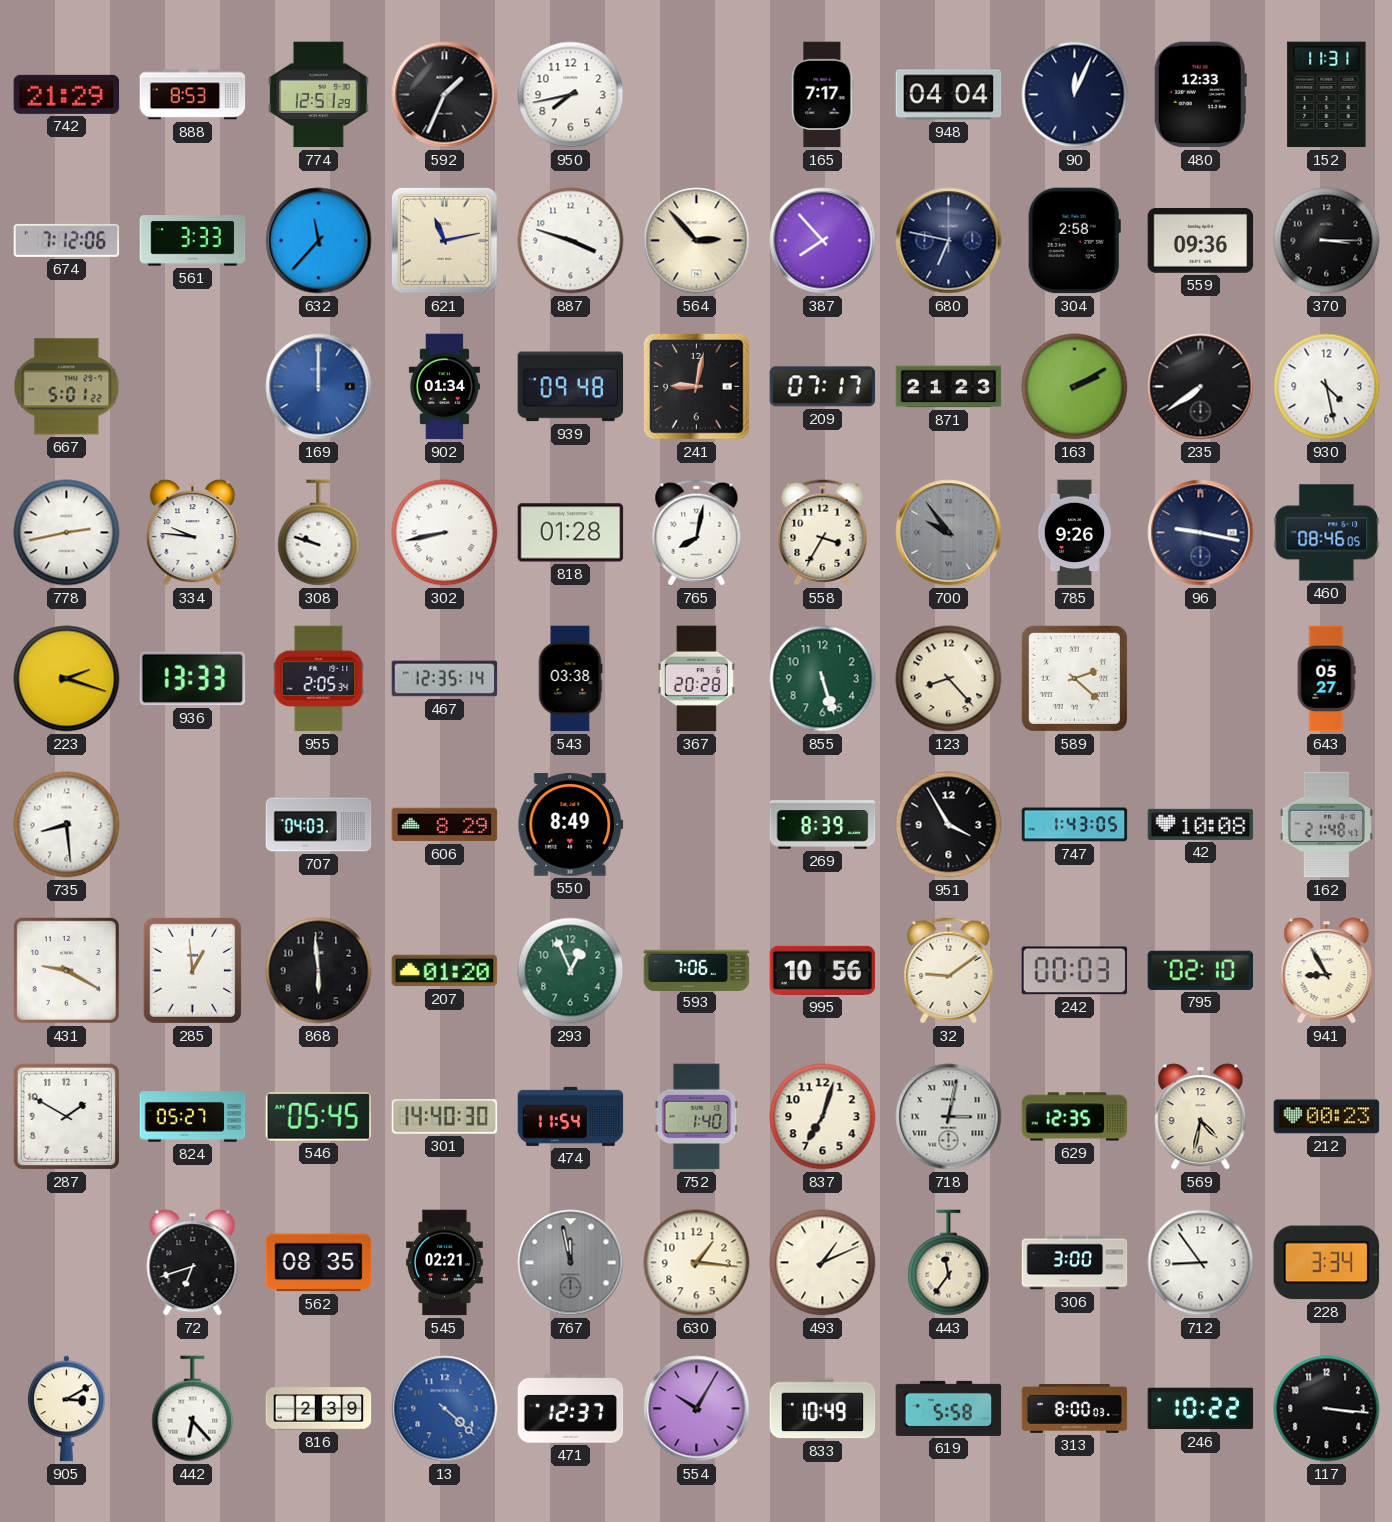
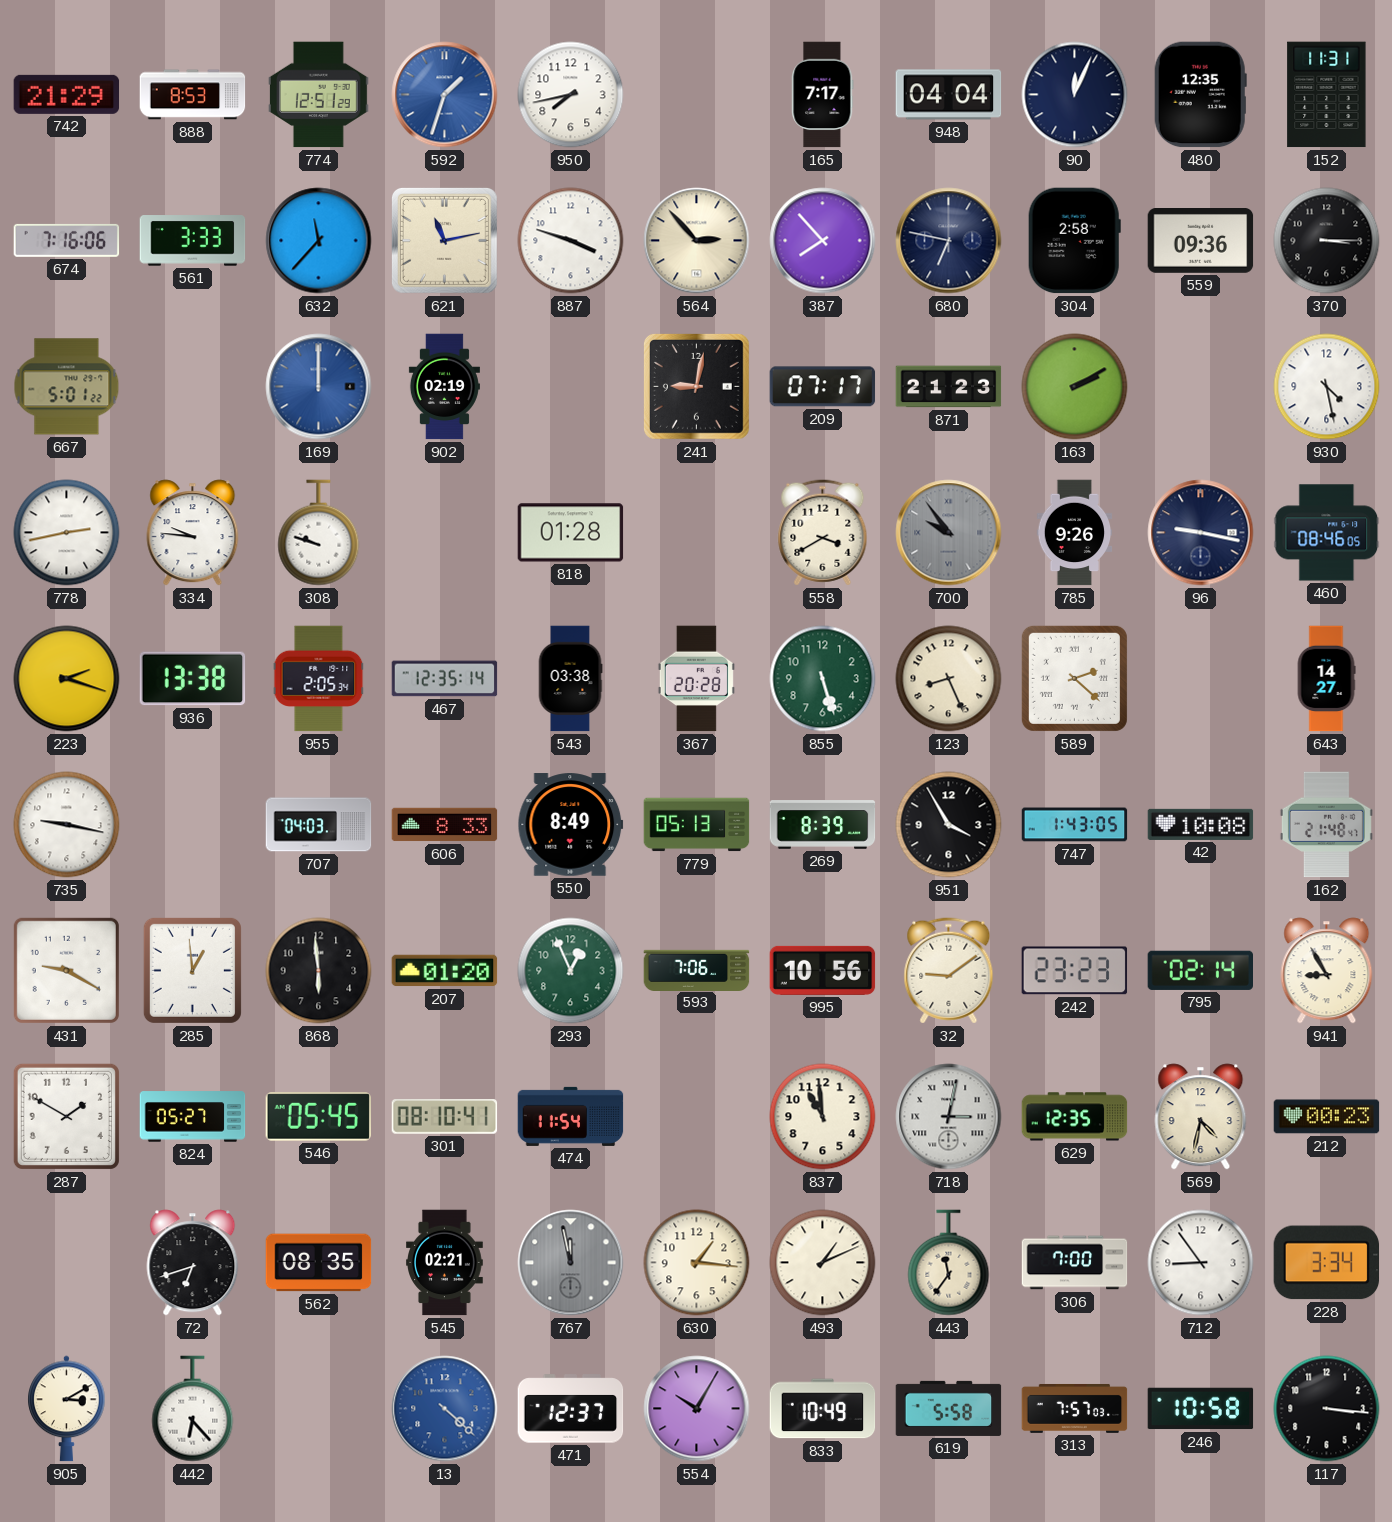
592: 1:34 -> 1:33
592 dial: black -> blue
480: 12:33 -> 12:35
674: 7:12 -> 7:16
902: 01:34 -> 02:19
939: 09:48 -> none
235: 7:39 -> none
302: 8:43 -> none
765: 8:02 -> none
558: 3:35 -> 3:40
936: 13:33 -> 13:38
123: 8:23 -> 8:26
643: 05:27 -> 14:27
735: 8:29 -> 9:17
606: 8:29 -> 8:33
779: none -> 05:13
242: 00:03 -> 23:23
795: 02:10 -> 02:14
301: 14:40 -> 08:10
752: 1:40 -> none
837: 7:03 -> 10:59
306: 3:00 -> 7:00
816: 2:39 -> none
313: 8:00 -> 7:57
246: 10:22 -> 10:58
